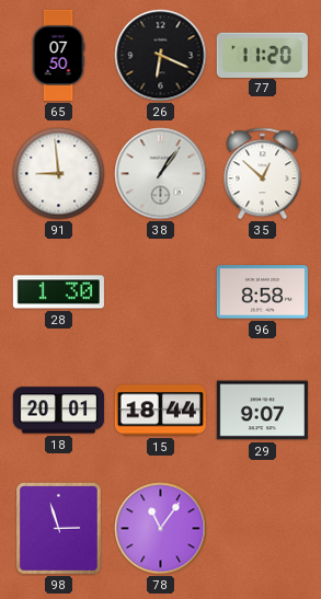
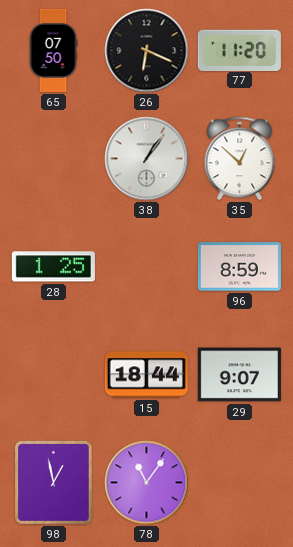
91: 8:59 -> none
28: 1:30 -> 1:25
96: 8:58 -> 8:59
18: 20:01 -> none
98: 2:57 -> 12:58
